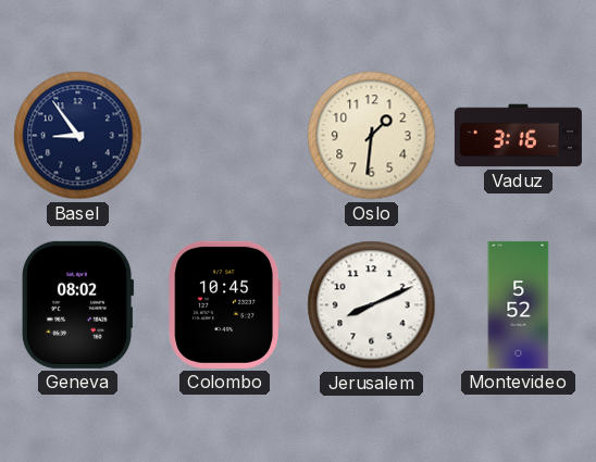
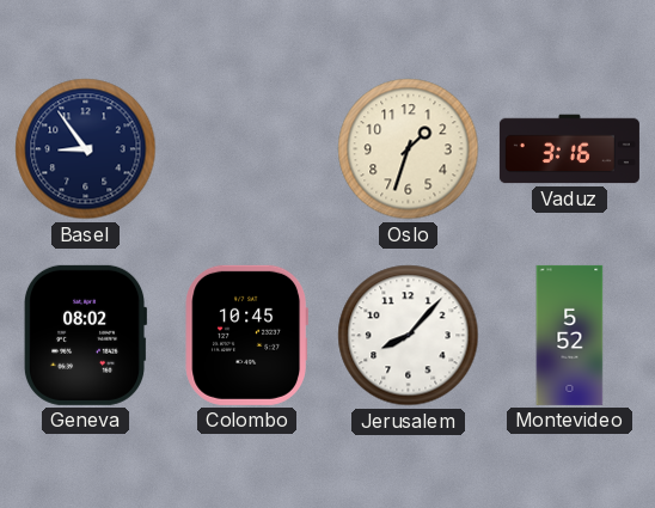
Oslo: 1:31 -> 1:33
Jerusalem: 8:11 -> 8:07
